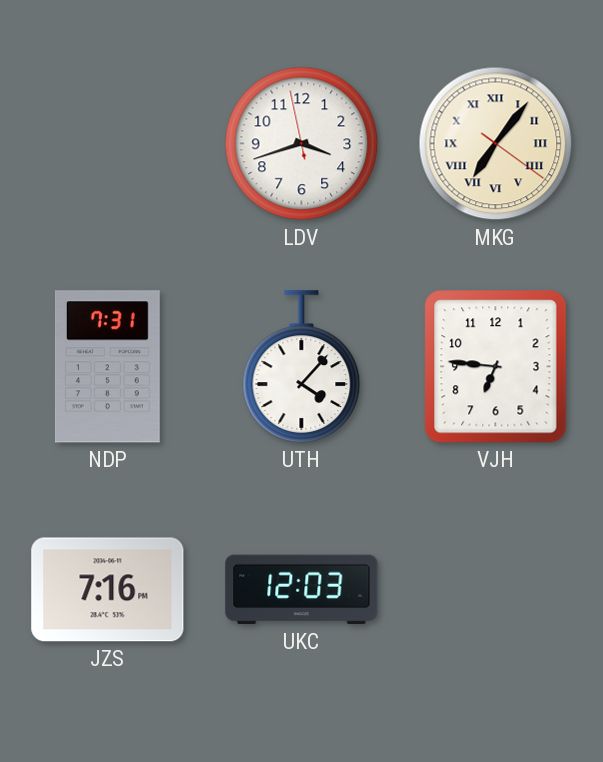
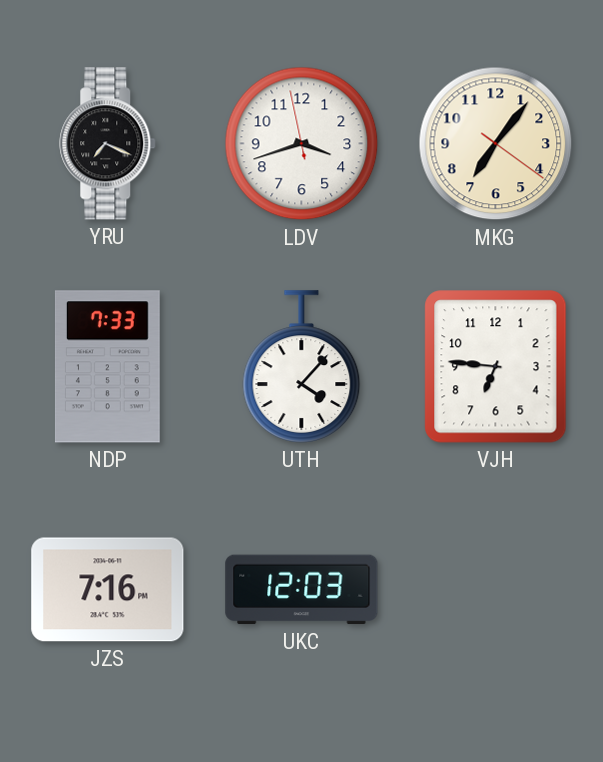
YRU: none -> 7:19
MKG numerals: Roman -> Arabic
NDP: 7:31 -> 7:33
